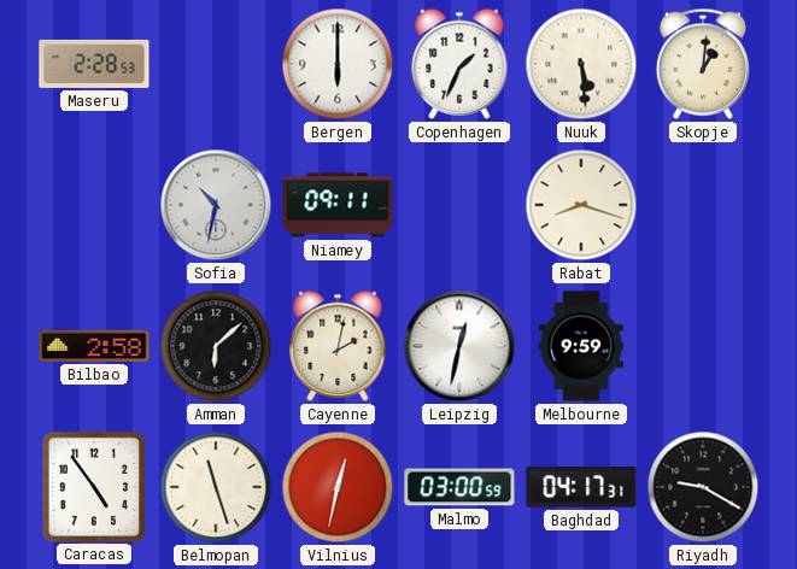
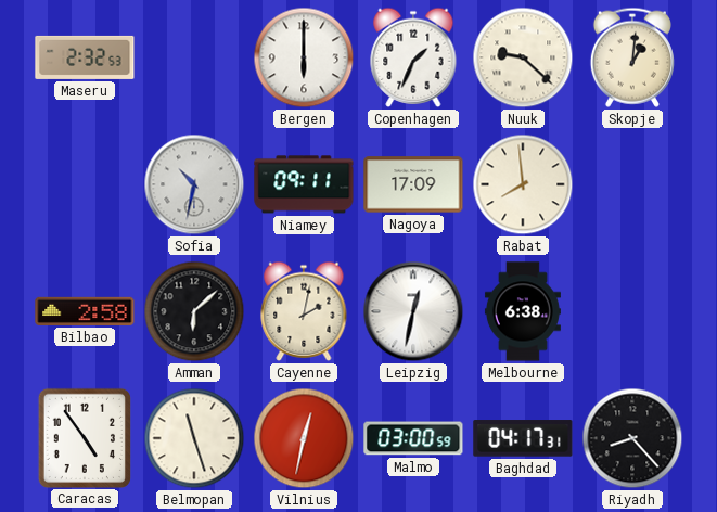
Maseru: 2:28 -> 2:32
Nuuk: 5:29 -> 9:22
Nagoya: none -> 17:09
Rabat: 8:18 -> 7:59
Melbourne: 9:59 -> 6:38
Riyadh: 9:20 -> 8:23
